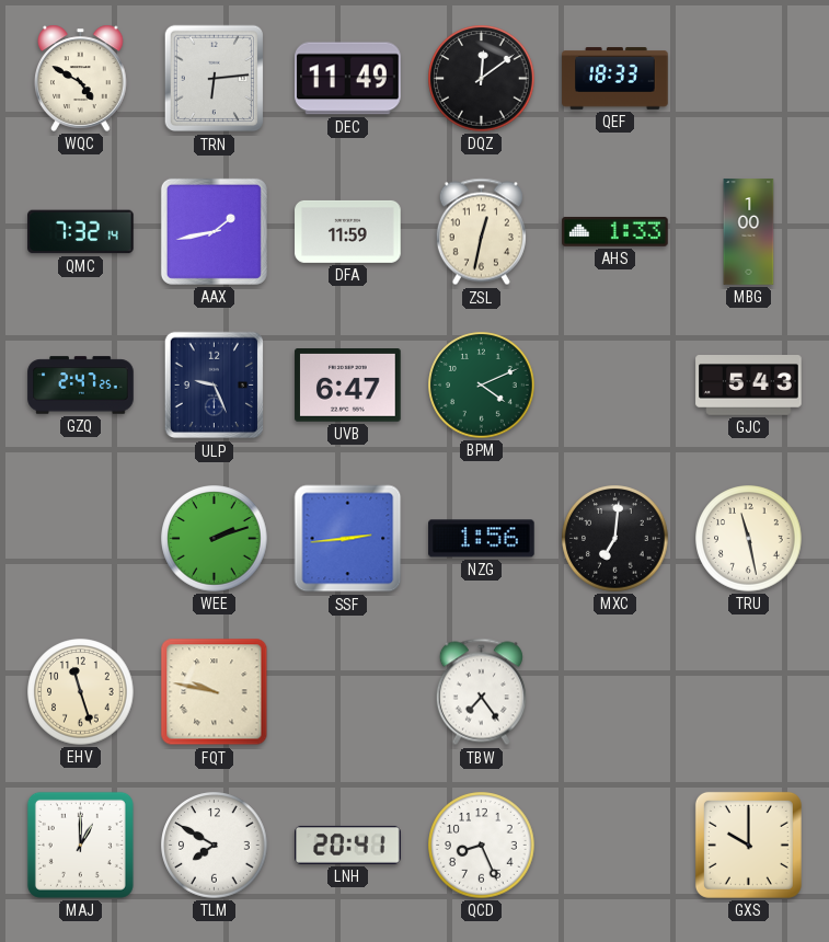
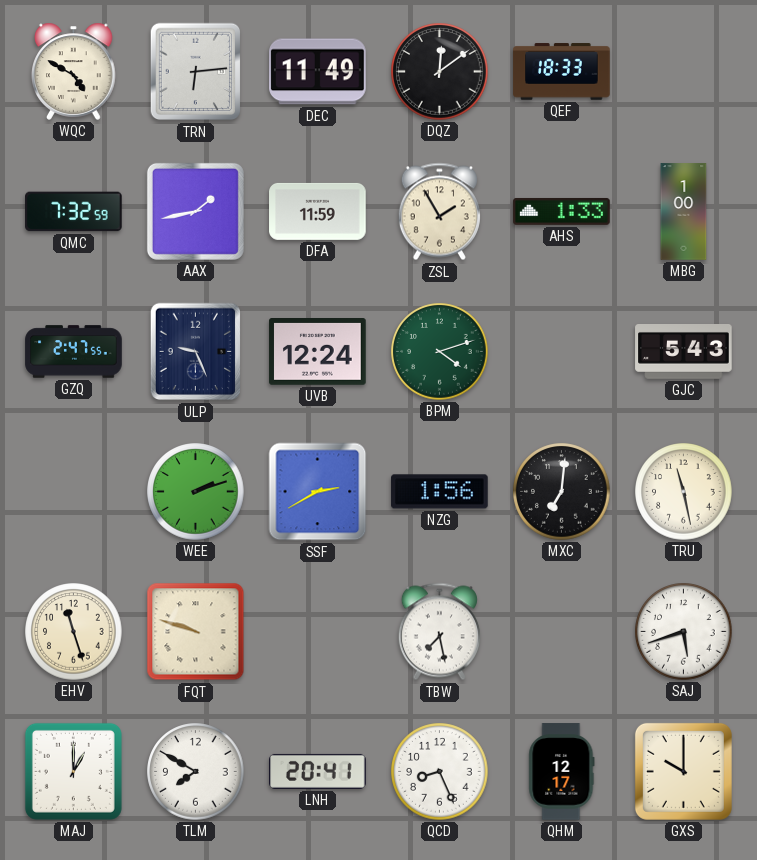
QMC: 7:32:14 -> 7:32:59
ZSL: 12:32 -> 1:55
GZQ: 2:47:25 -> 2:47:55
UVB: 6:47 -> 12:24
BPM: 4:11 -> 4:12
SSF: 2:44 -> 2:40
FQT: 9:47 -> 9:48
TBW: 7:24 -> 7:28
SAJ: none -> 5:42
QHM: none -> 12:17
